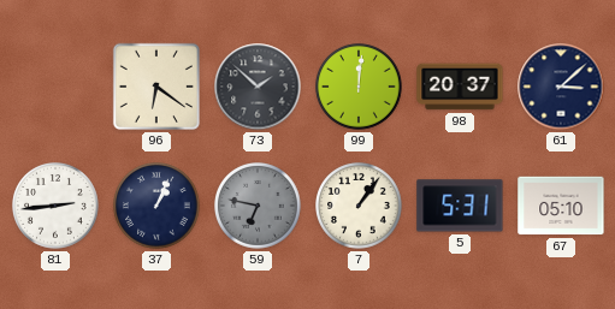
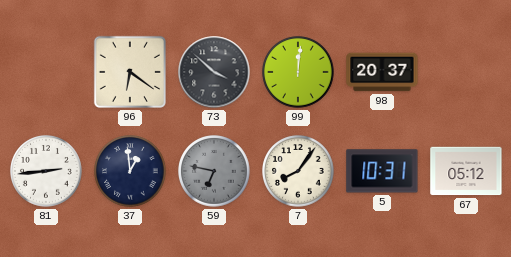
73: 1:52 -> 3:52
61: 3:08 -> none
37: 1:04 -> 12:59
7: 1:06 -> 8:06
5: 5:31 -> 10:31
67: 05:10 -> 05:12
